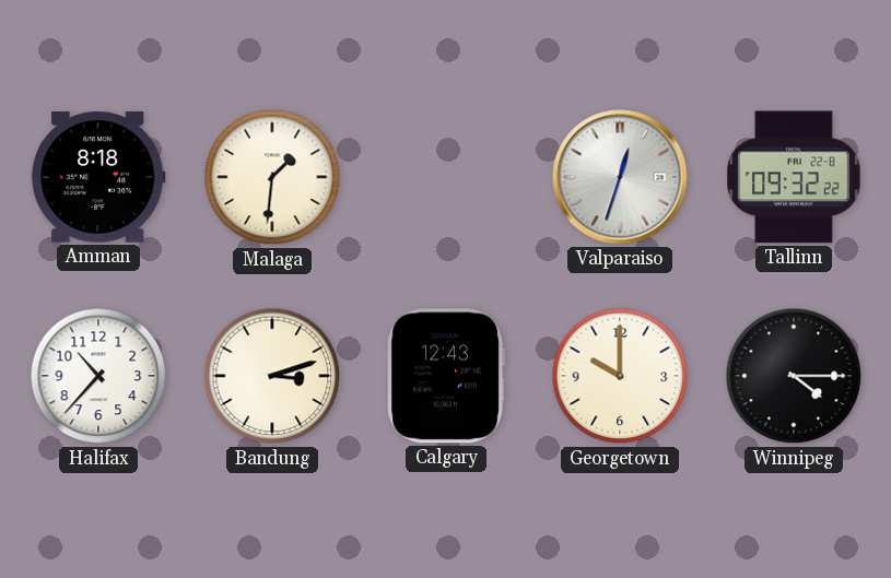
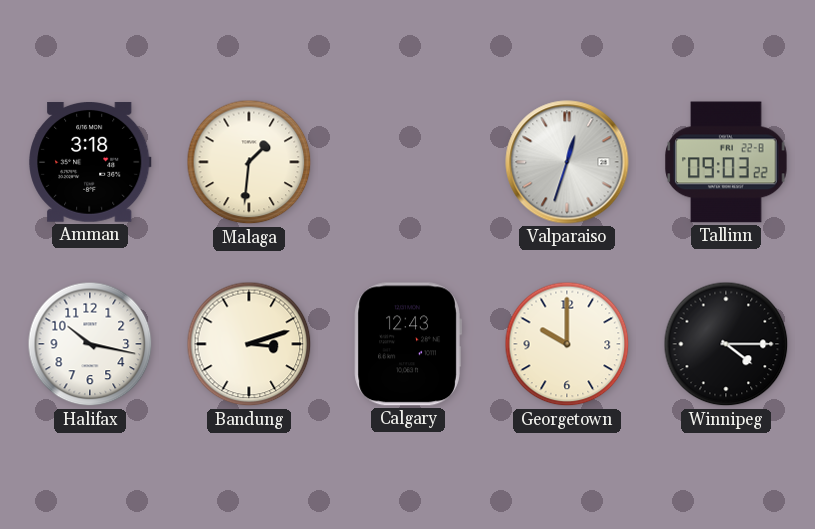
Amman: 8:18 -> 3:18
Tallinn: 09:32 -> 09:03
Halifax: 10:37 -> 10:17
